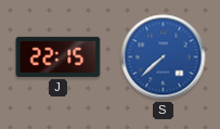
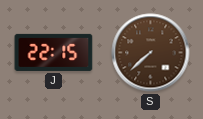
S dial: blue -> brown
